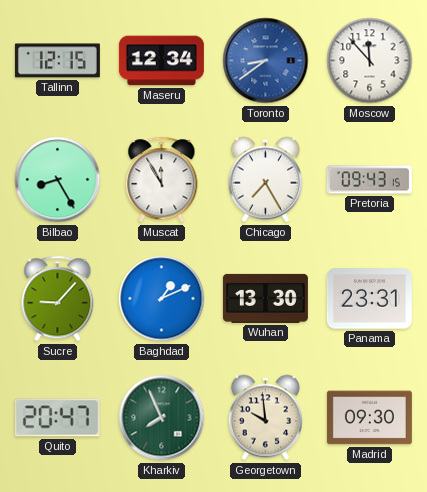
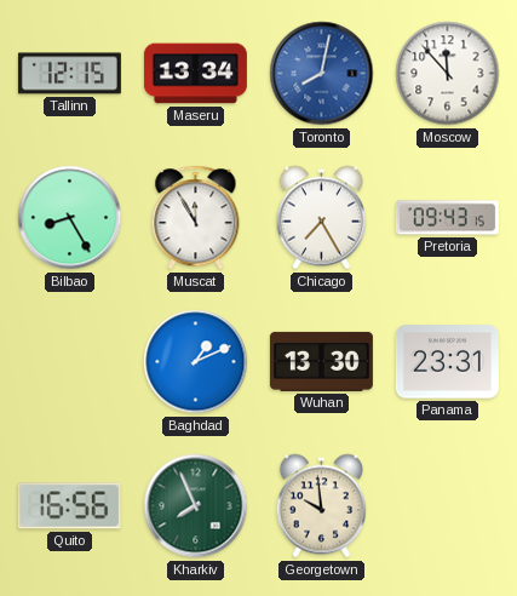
Maseru: 12:34 -> 13:34
Toronto: 8:39 -> 8:02
Sucre: 9:07 -> none
Quito: 20:47 -> 16:56
Madrid: 09:30 -> none
